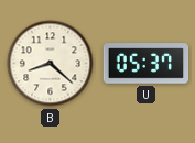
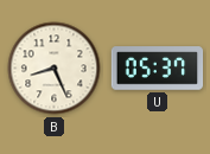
B: 8:22 -> 8:26
